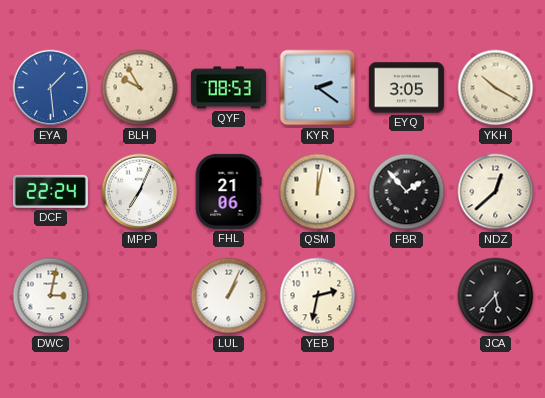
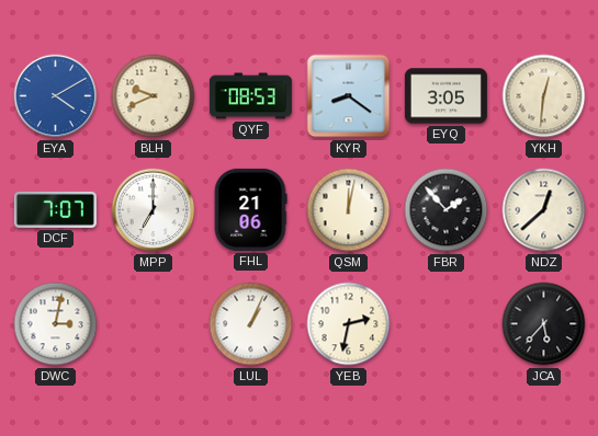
EYA: 1:29 -> 4:10
BLH: 9:55 -> 9:41
KYR: 2:21 -> 8:21
YKH: 10:20 -> 12:31
DCF: 22:24 -> 7:07
MPP: 7:04 -> 7:00
